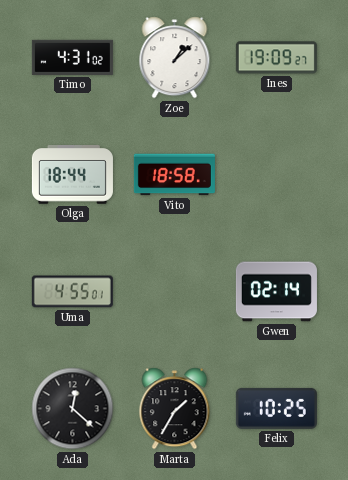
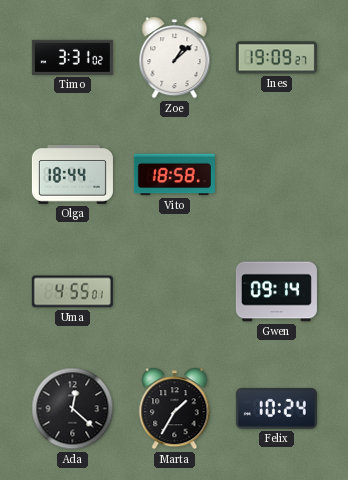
Timo: 4:31 -> 3:31
Gwen: 02:14 -> 09:14
Felix: 10:25 -> 10:24
